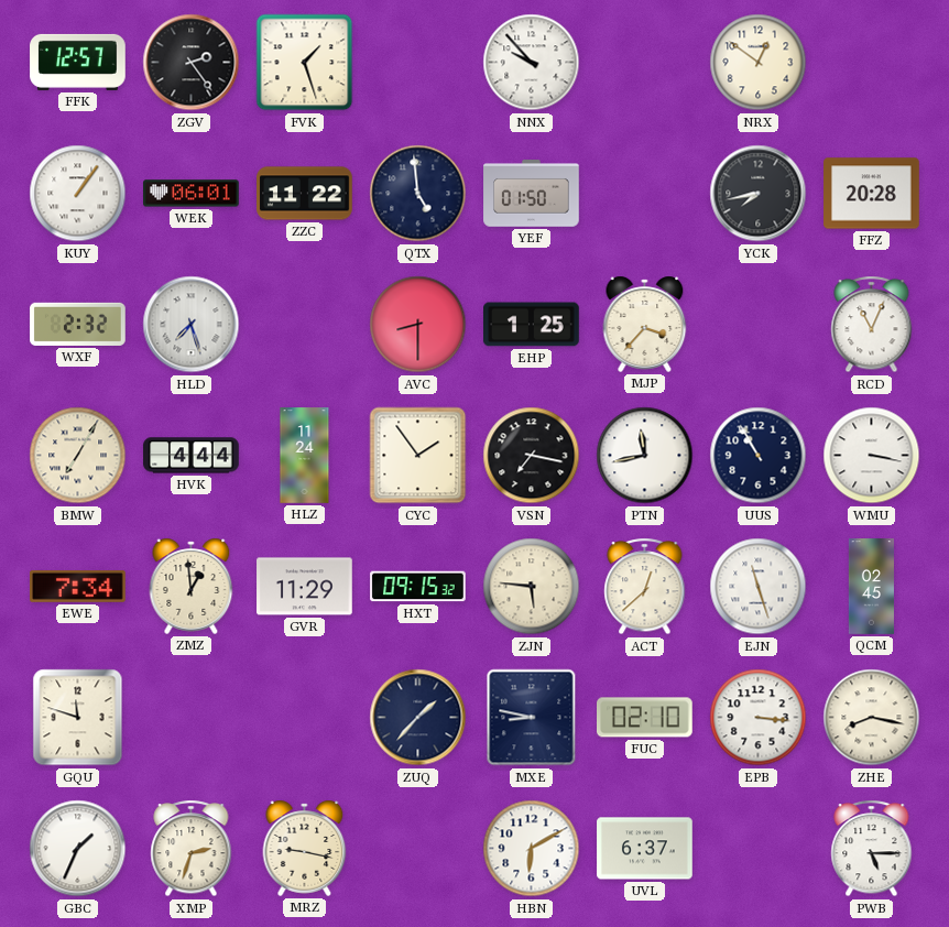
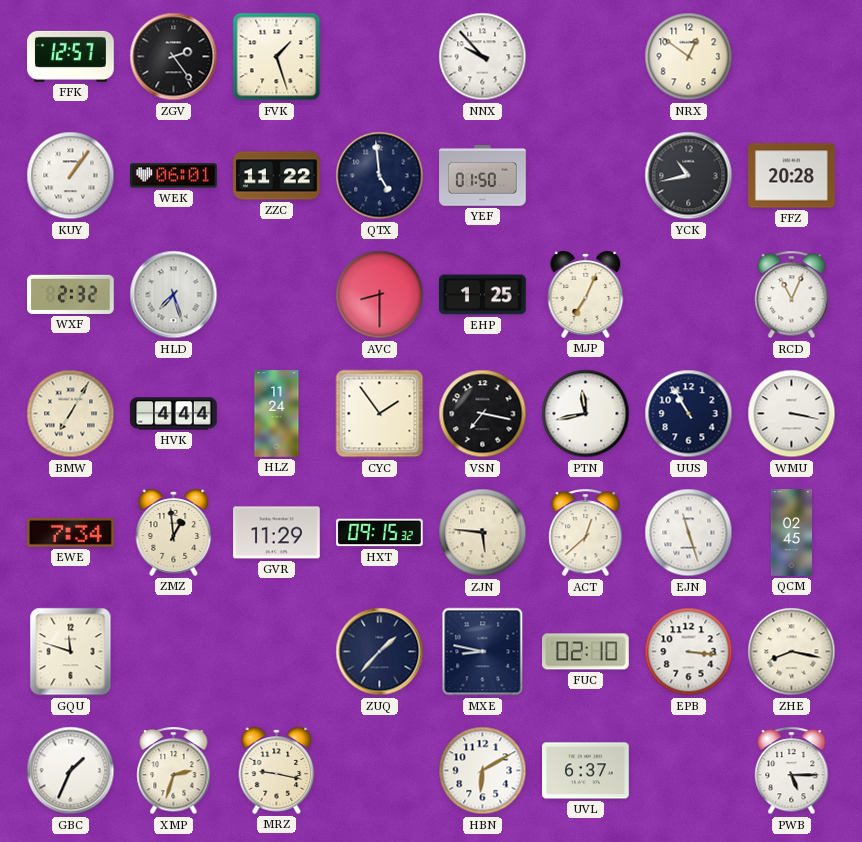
YCK: 7:43 -> 10:43
MJP: 3:37 -> 7:04
